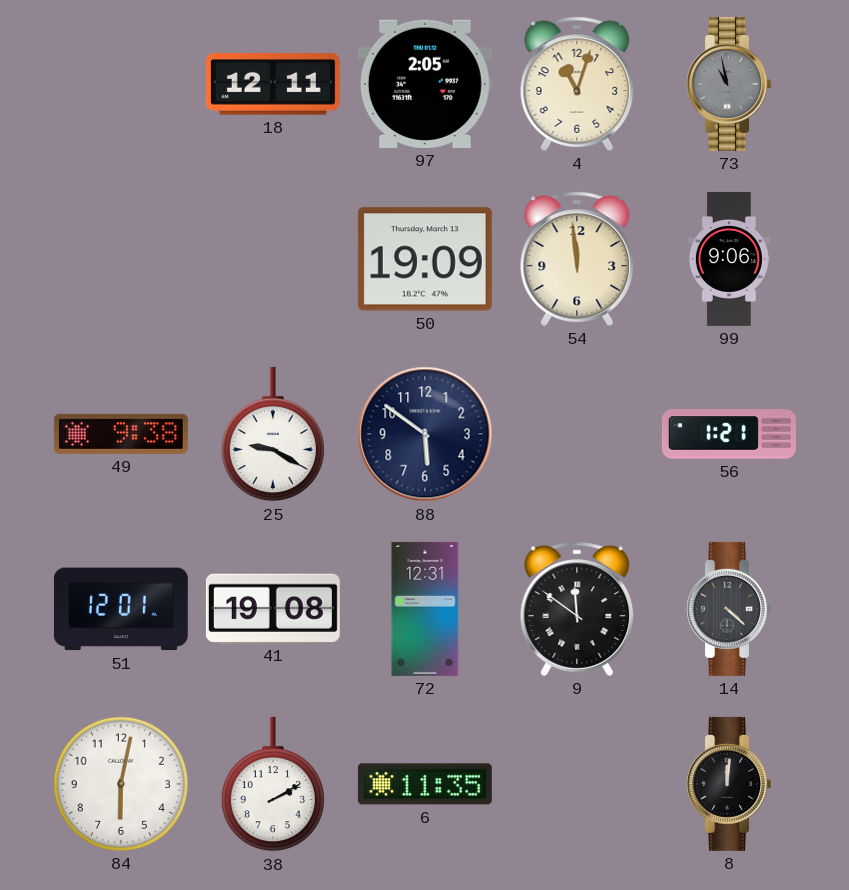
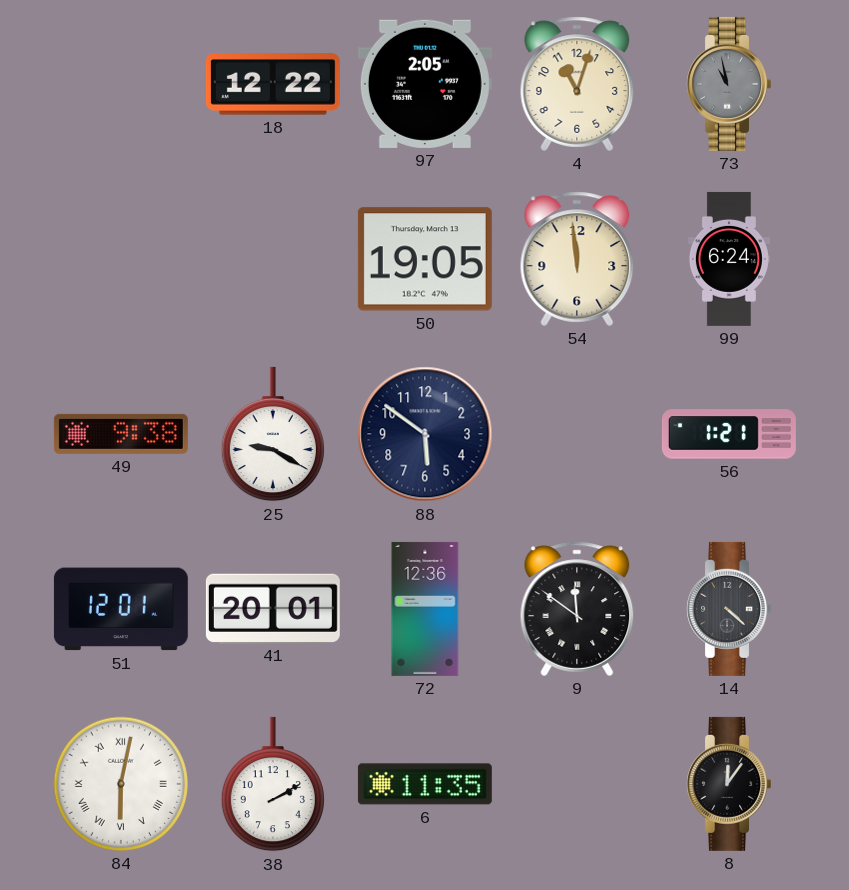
18: 12:11 -> 12:22
50: 19:09 -> 19:05
99: 9:06 -> 6:24
41: 19:08 -> 20:01
72: 12:31 -> 12:36
84 numerals: Arabic -> Roman
8: 12:01 -> 12:06
